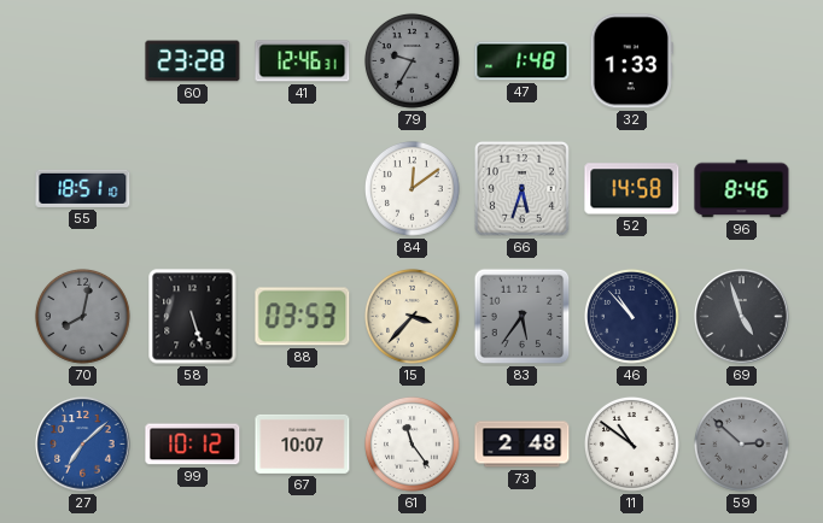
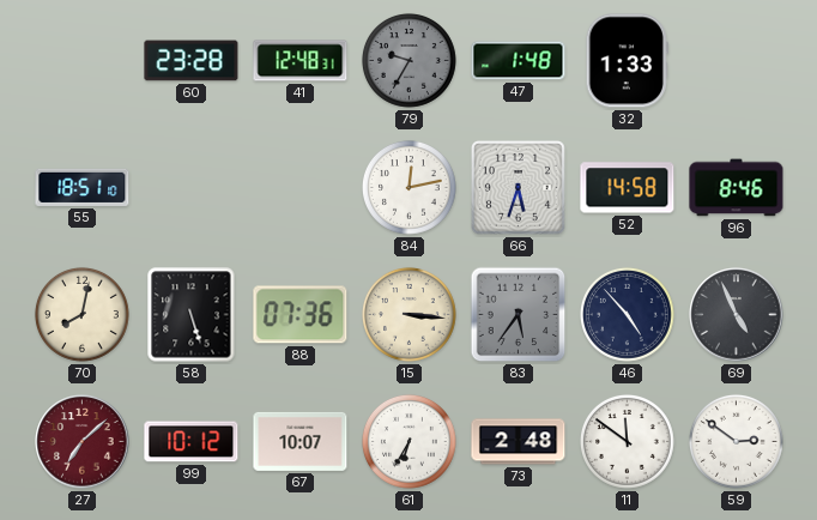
41: 12:46 -> 12:48
84: 12:09 -> 12:13
70 dial: grey -> cream
88: 03:53 -> 07:36
15: 3:37 -> 3:16
46: 10:53 -> 4:53
69: 4:57 -> 4:56
27 dial: blue -> burgundy
61: 11:24 -> 6:35
11: 10:51 -> 11:51
59: 2:52 -> 2:51
59 dial: grey -> white
